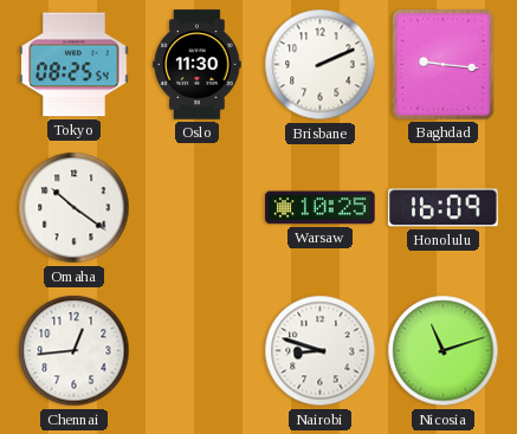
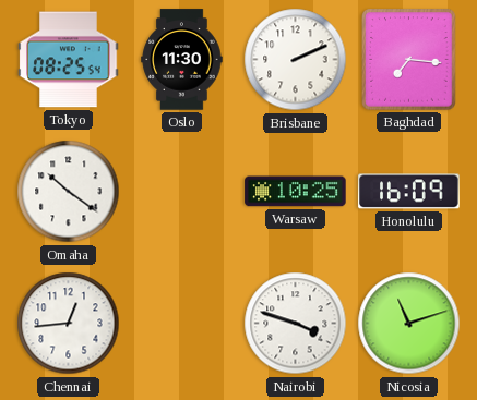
Baghdad: 9:16 -> 7:16
Nairobi: 8:48 -> 3:48
